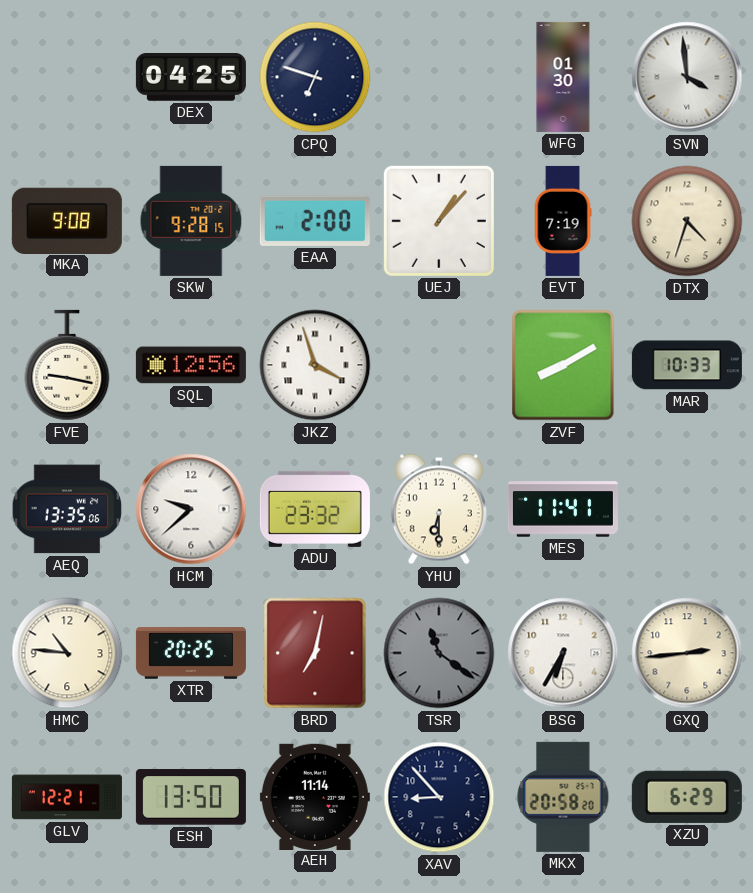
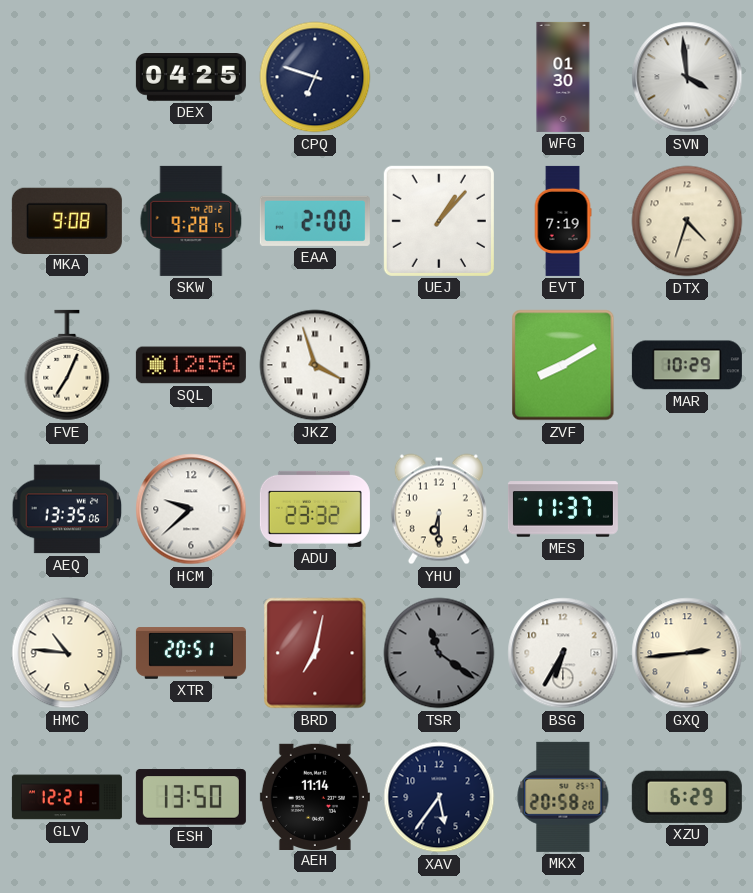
FVE: 9:17 -> 7:04
MAR: 10:33 -> 10:29
MES: 11:41 -> 11:37
XTR: 20:25 -> 20:51
XAV: 8:53 -> 5:36
